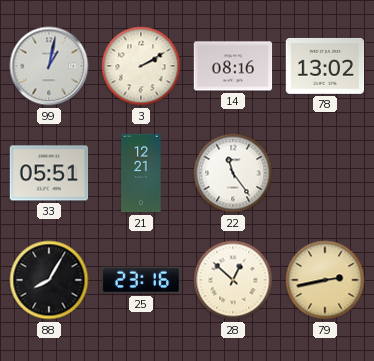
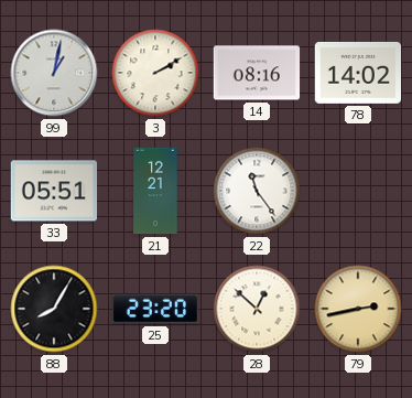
78: 13:02 -> 14:02
25: 23:16 -> 23:20
